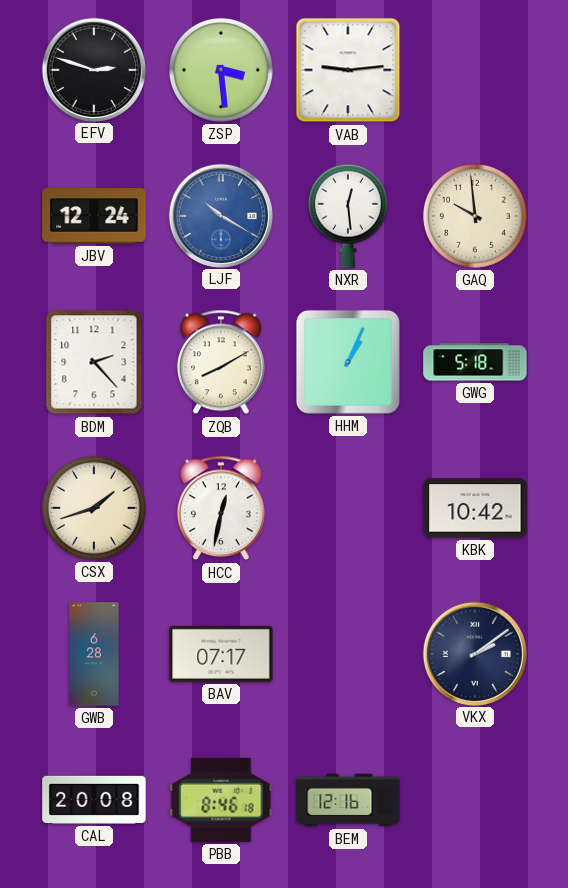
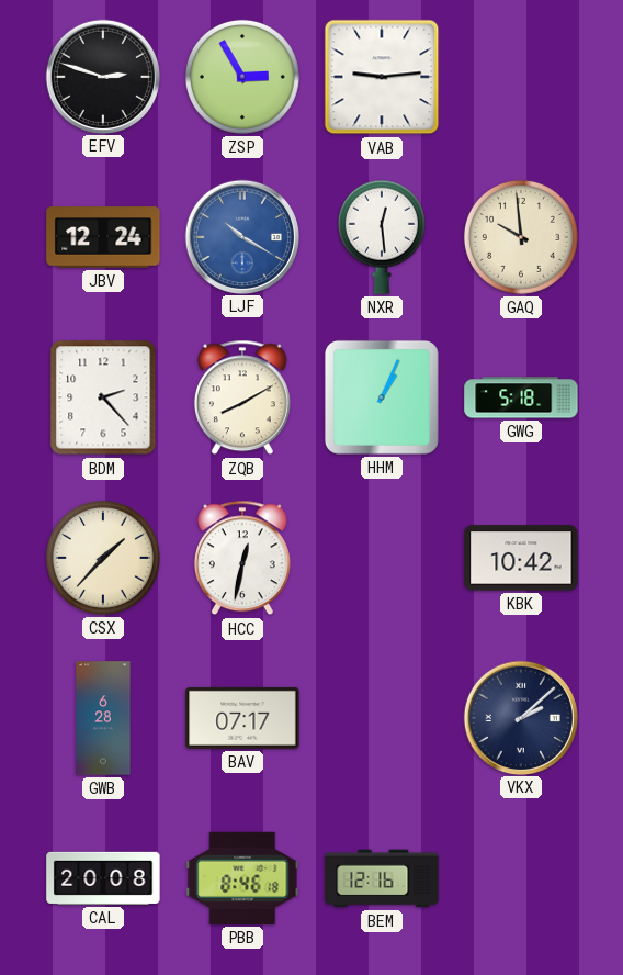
ZSP: 3:29 -> 2:55
CSX: 1:42 -> 1:37
VKX: 2:09 -> 2:08
